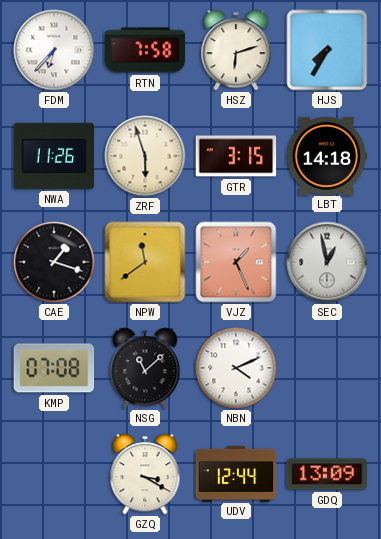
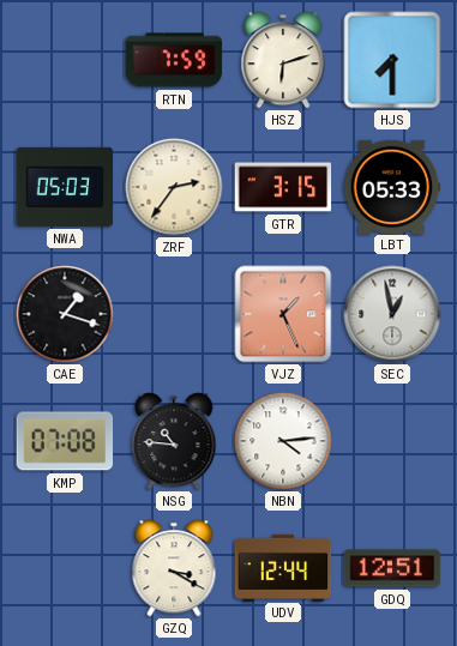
FDM: 6:37 -> none
RTN: 7:58 -> 7:59
HJS: 7:35 -> 7:30
NWA: 11:26 -> 05:03
ZRF: 5:57 -> 2:36
LBT: 14:18 -> 05:33
NPW: 11:39 -> none
NSG: 11:08 -> 10:46
NBN: 4:11 -> 4:14
GDQ: 13:09 -> 12:51
